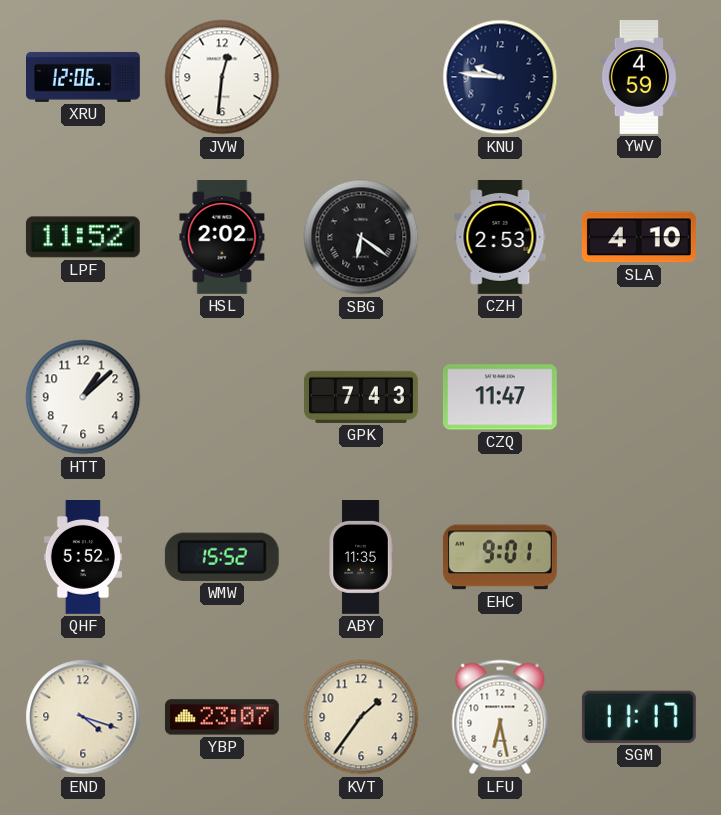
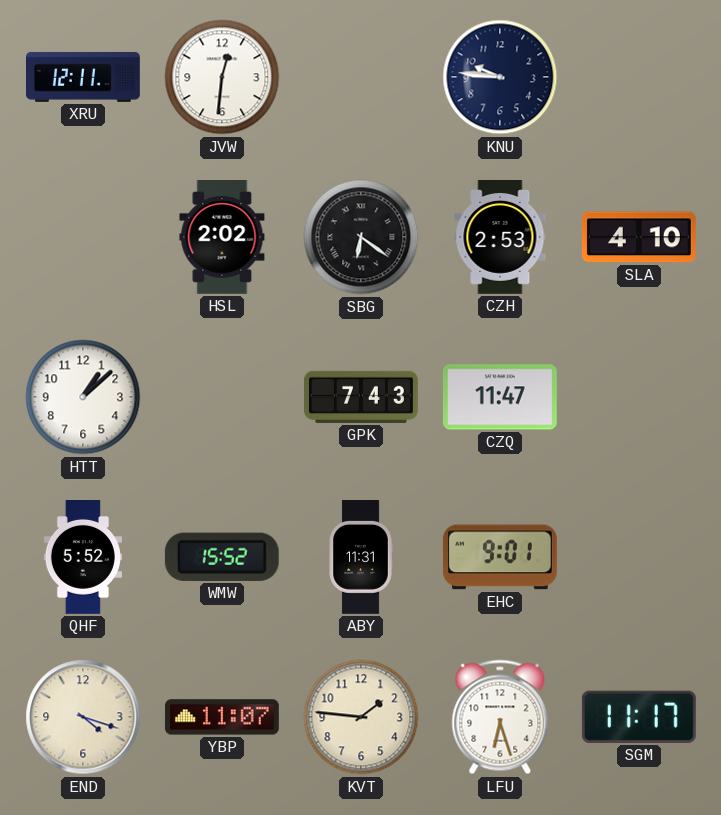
XRU: 12:06 -> 12:11
YWV: 4:59 -> none
LPF: 11:52 -> none
ABY: 11:35 -> 11:31
YBP: 23:07 -> 11:07
KVT: 1:36 -> 1:46
LFU: 6:28 -> 6:27
